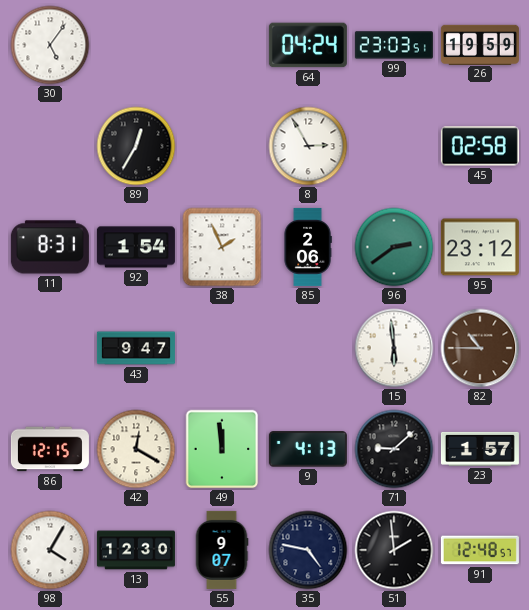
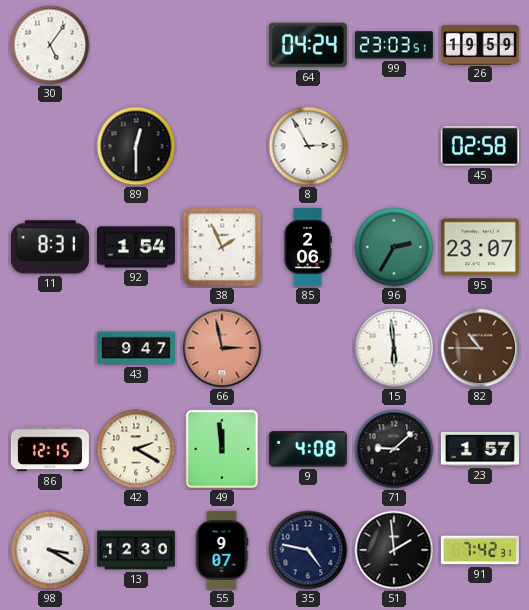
89: 12:35 -> 12:30
96: 2:39 -> 2:35
95: 23:12 -> 23:07
66: none -> 2:58
42: 12:20 -> 2:20
9: 4:13 -> 4:08
98: 4:05 -> 3:20
91: 12:48 -> 7:42
